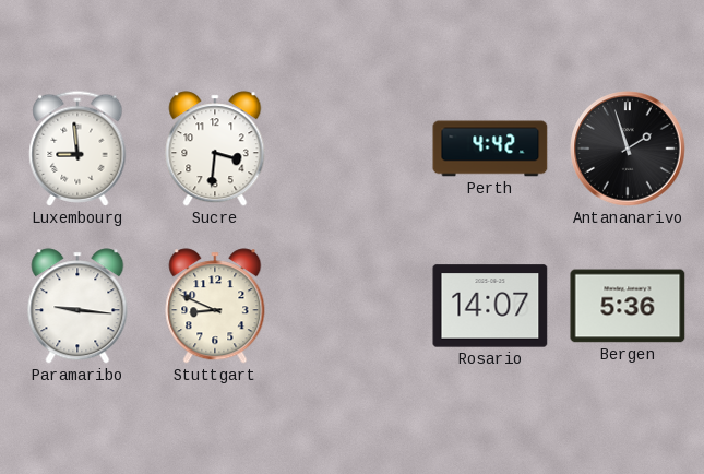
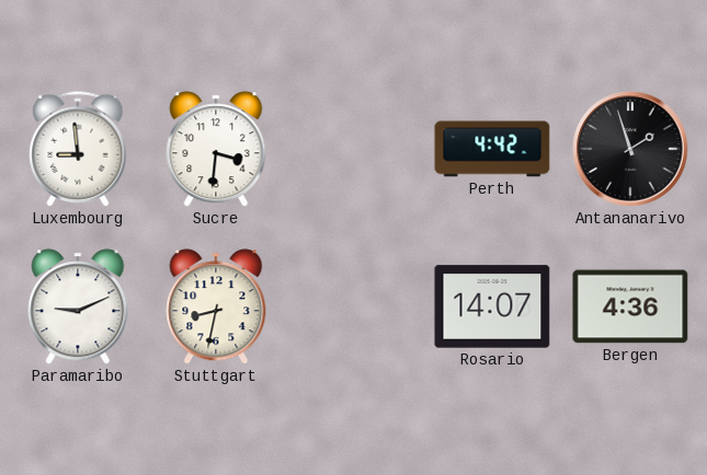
Paramaribo: 9:16 -> 9:11
Stuttgart: 8:49 -> 8:32
Bergen: 5:36 -> 4:36
